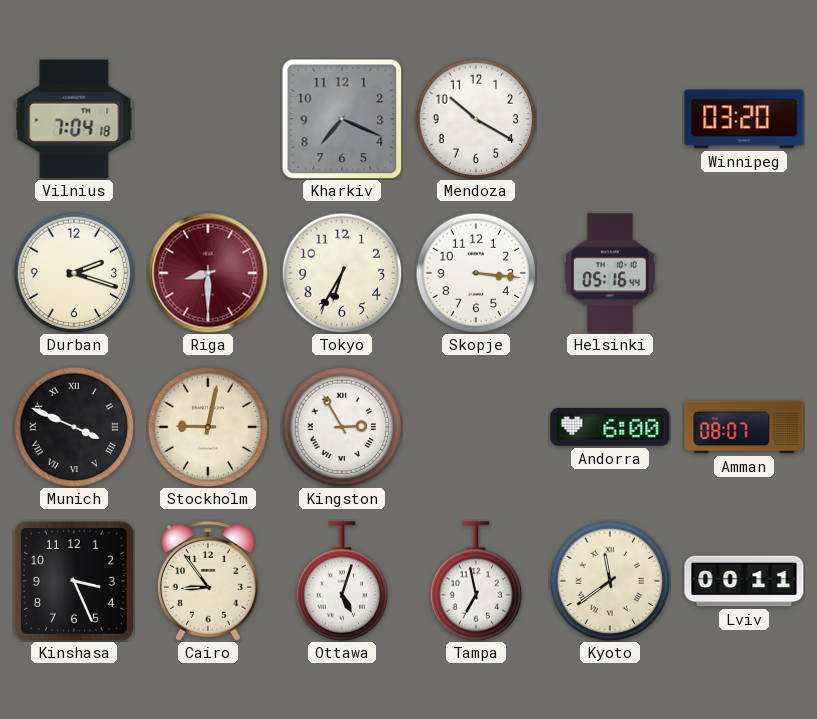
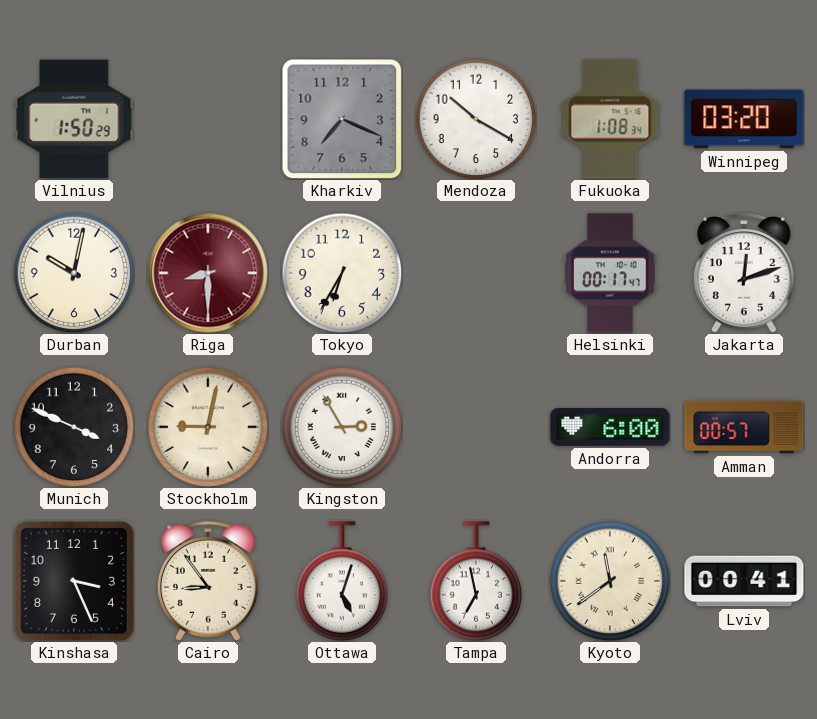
Vilnius: 7:04 -> 1:50
Fukuoka: none -> 1:08
Durban: 2:18 -> 10:02
Skopje: 3:16 -> none
Helsinki: 05:16 -> 00:17
Jakarta: none -> 12:12
Munich numerals: Roman -> Arabic
Amman: 08:07 -> 00:57
Lviv: 00:11 -> 00:41
